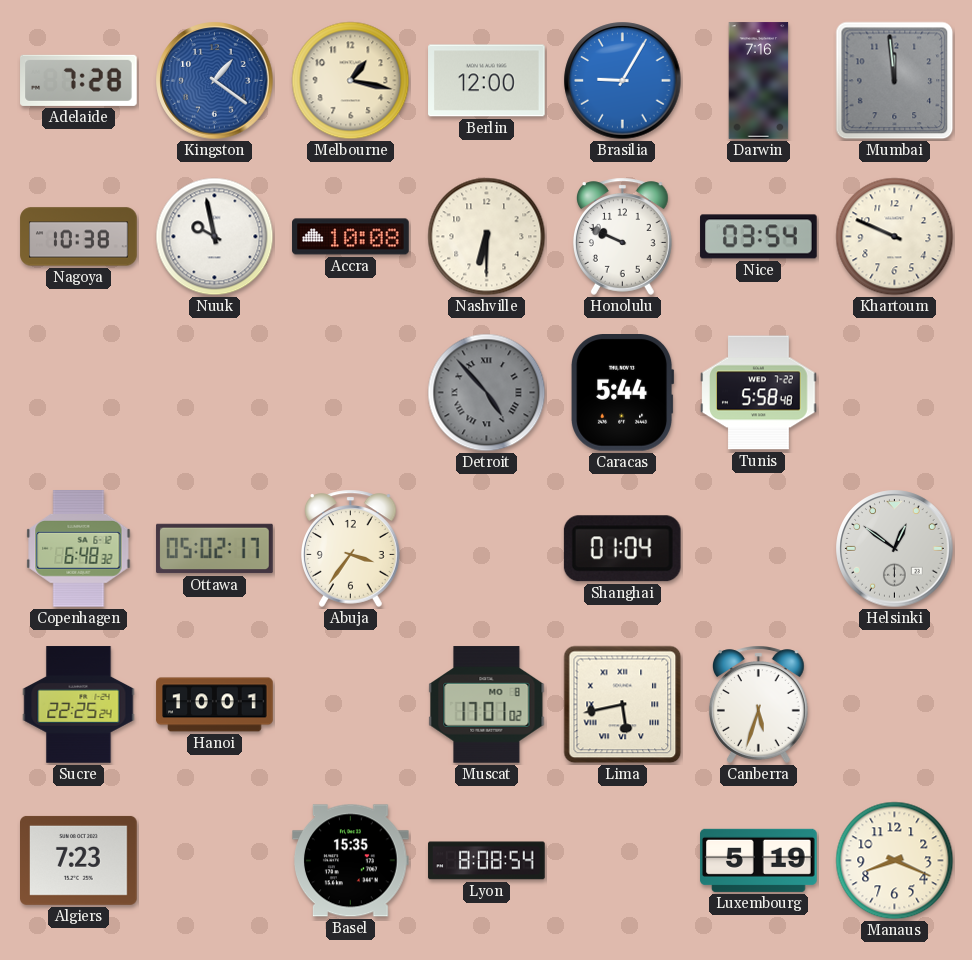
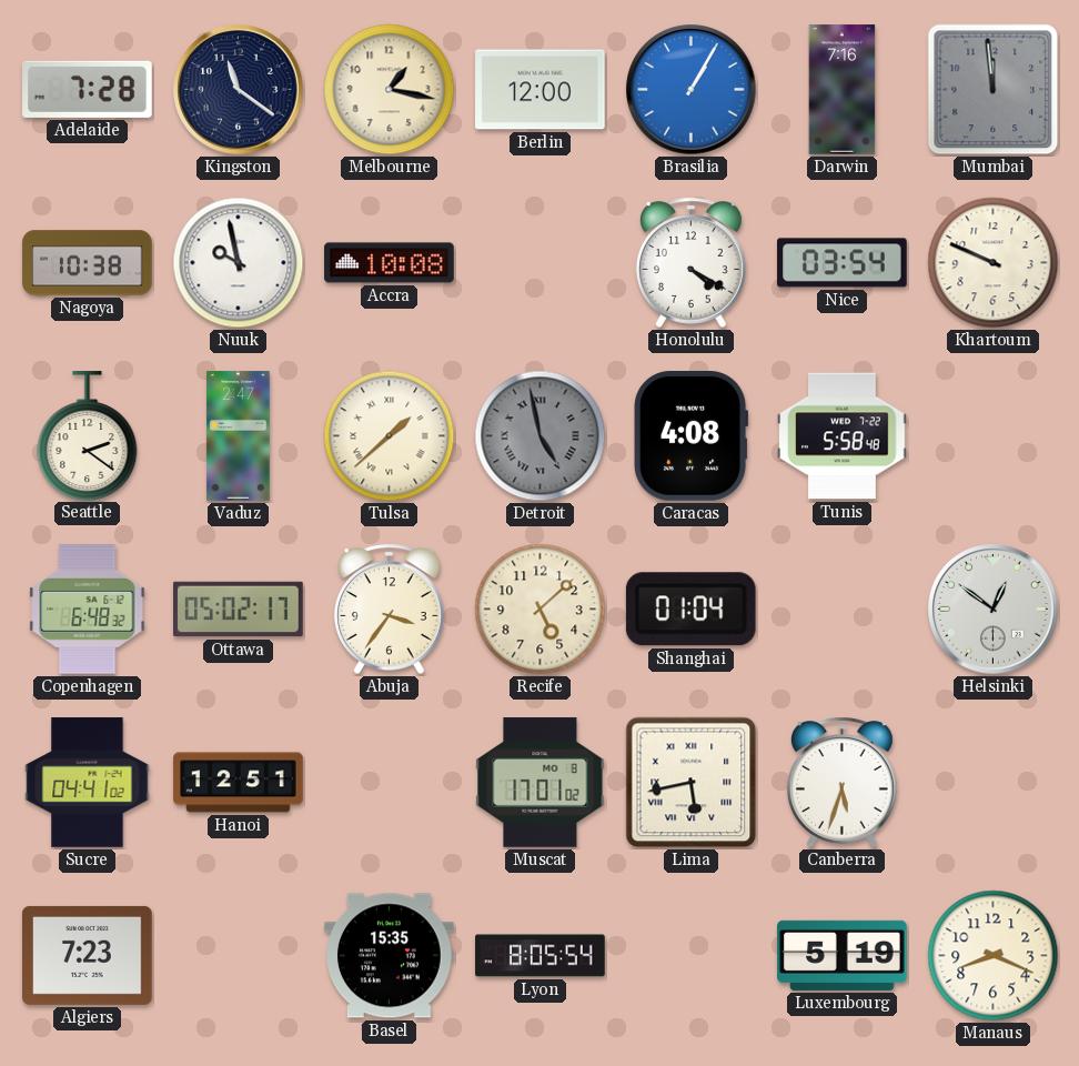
Kingston: 1:21 -> 11:21
Kingston dial: blue -> navy
Brasilia: 9:05 -> 1:05
Nashville: 6:30 -> none
Honolulu: 9:49 -> 4:20
Seattle: none -> 2:21
Vaduz: none -> 2:47
Tulsa: none -> 1:38
Detroit: 4:53 -> 4:58
Caracas: 5:44 -> 4:08
Recife: none -> 5:08
Sucre: 22:25 -> 04:41
Hanoi: 10:01 -> 12:51
Lyon: 8:08 -> 8:05
